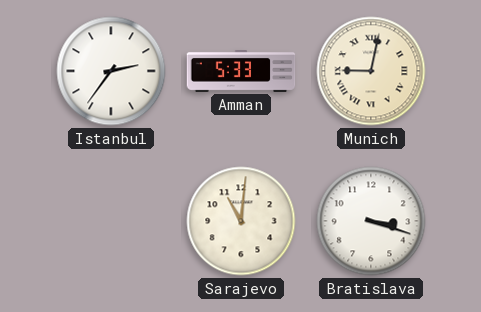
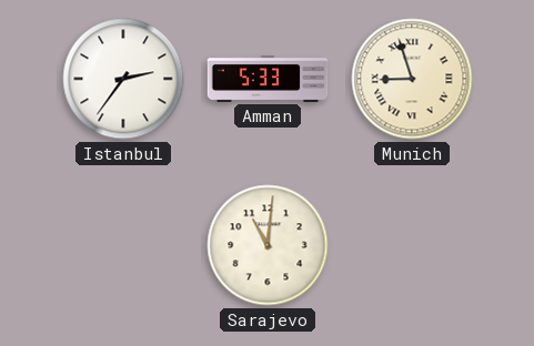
Munich: 9:02 -> 8:57
Bratislava: 3:18 -> none
